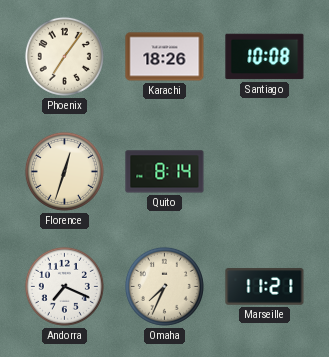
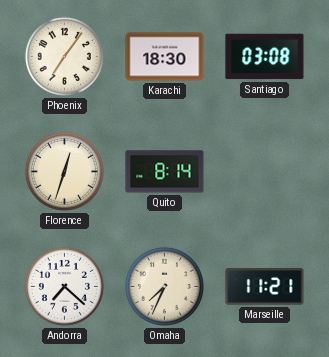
Karachi: 18:26 -> 18:30
Santiago: 10:08 -> 03:08
Andorra: 7:19 -> 7:22
